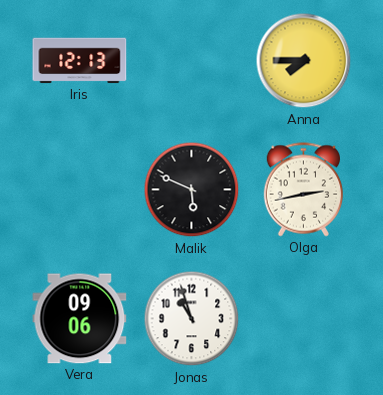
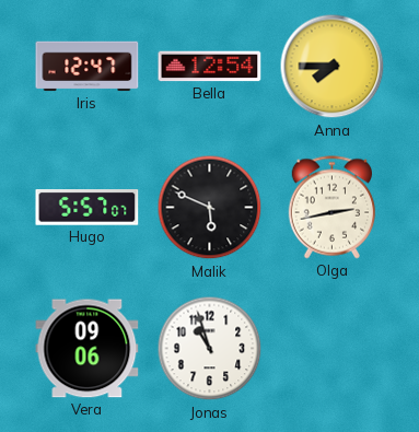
Iris: 12:13 -> 12:47
Bella: none -> 12:54
Hugo: none -> 5:57
